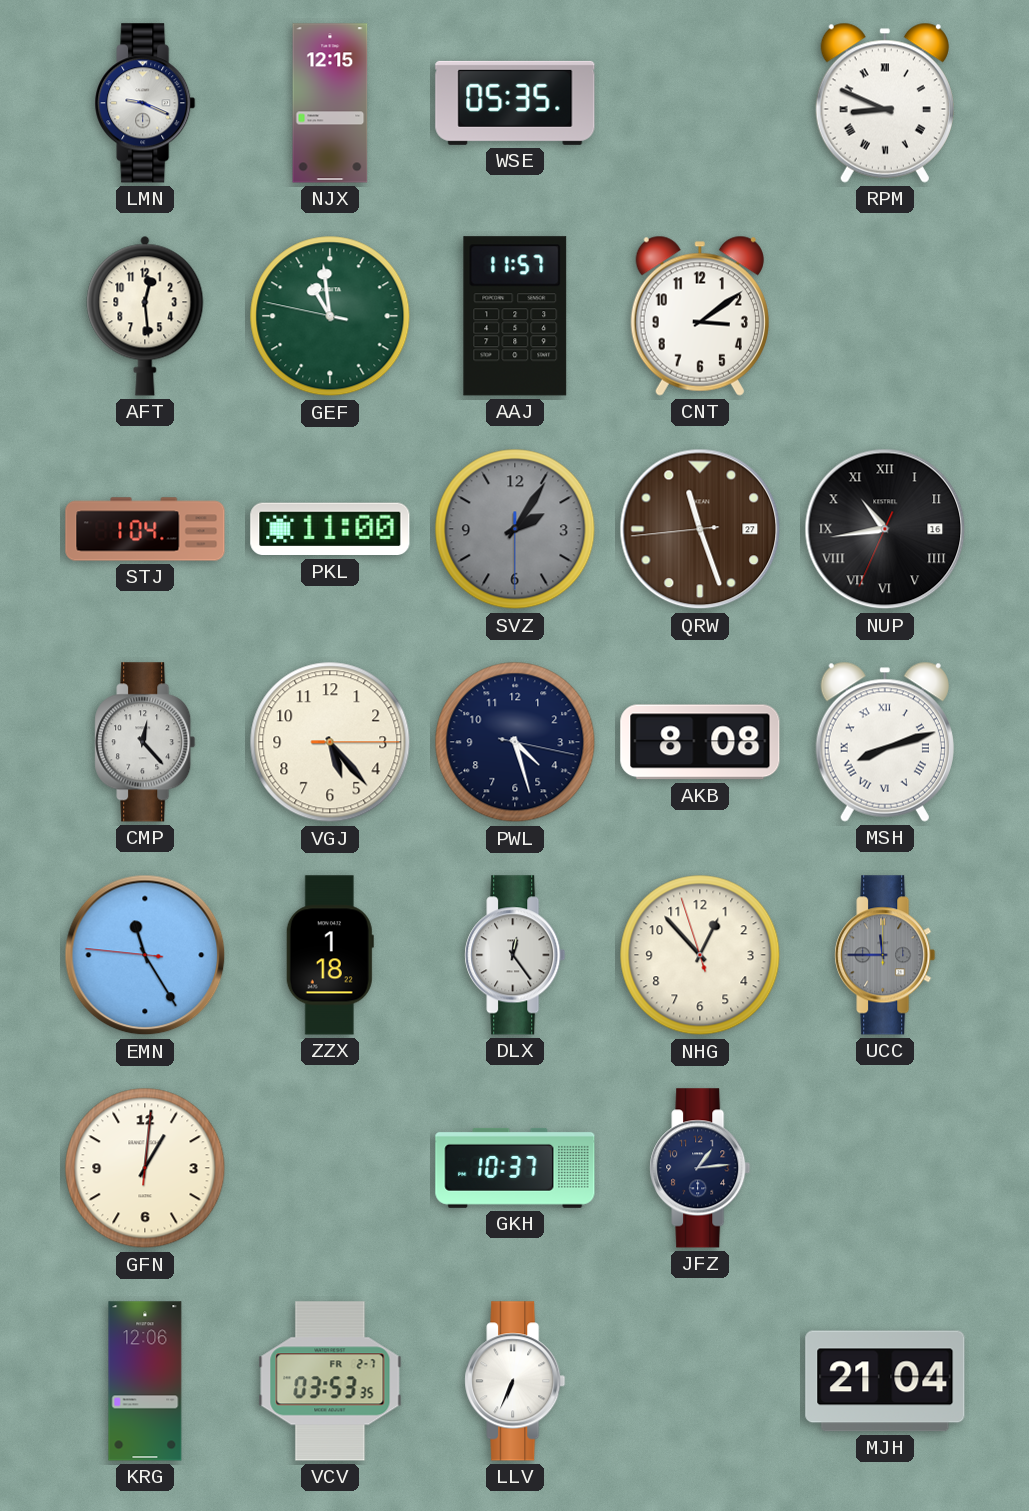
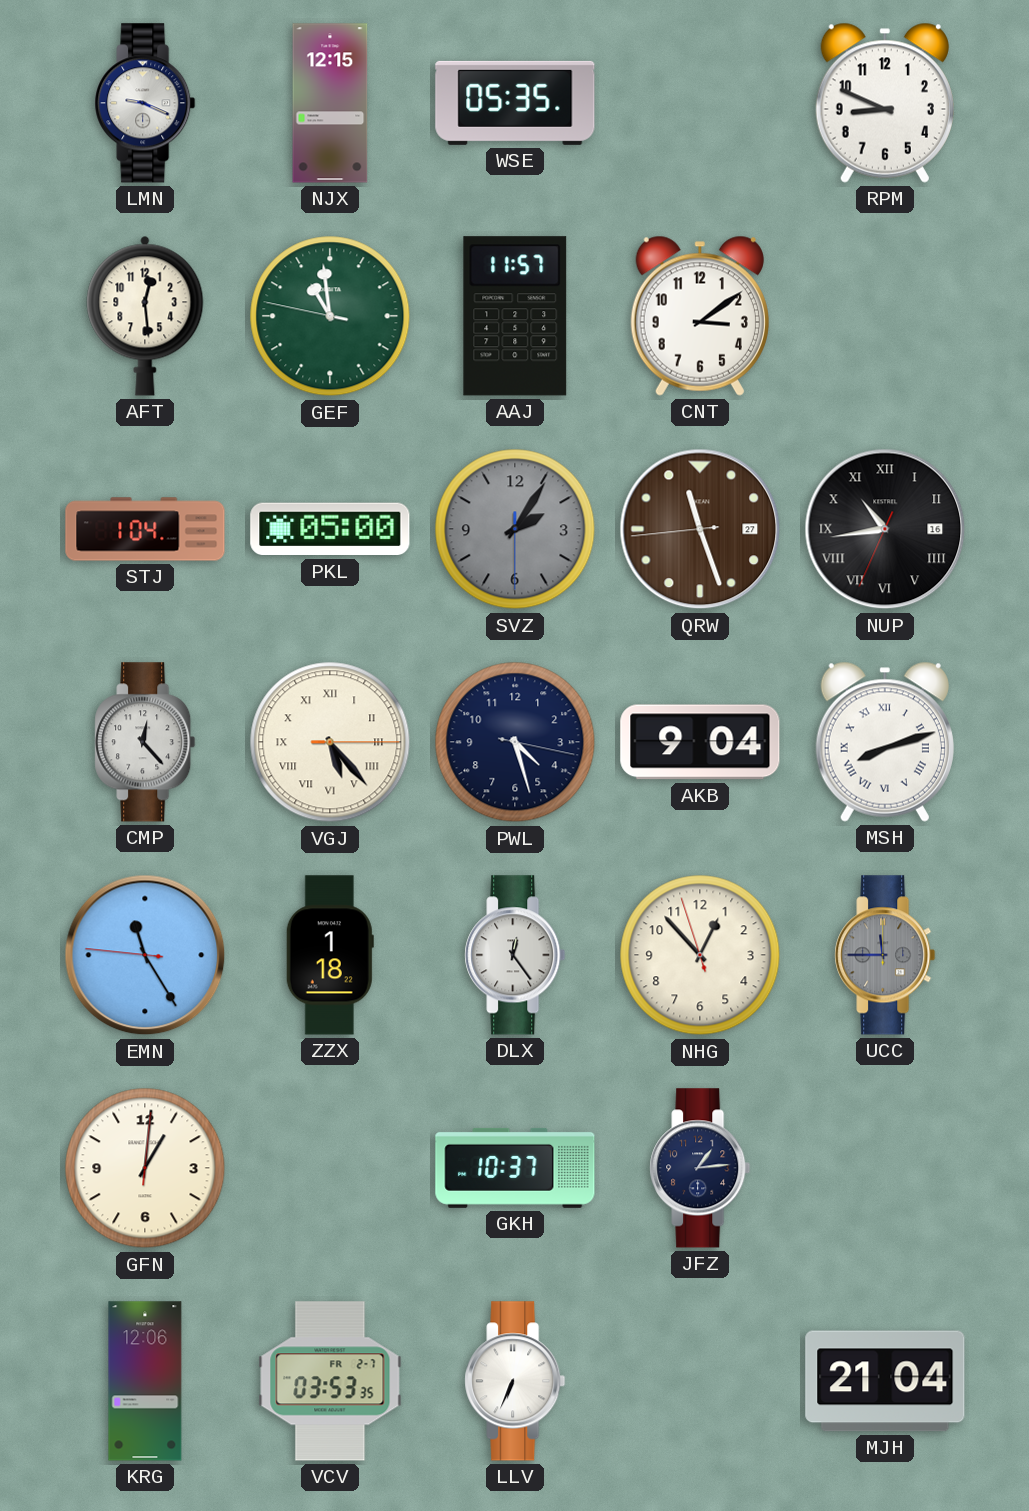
RPM numerals: Roman -> Arabic
PKL: 11:00 -> 05:00
VGJ numerals: Arabic -> Roman
AKB: 8:08 -> 9:04
